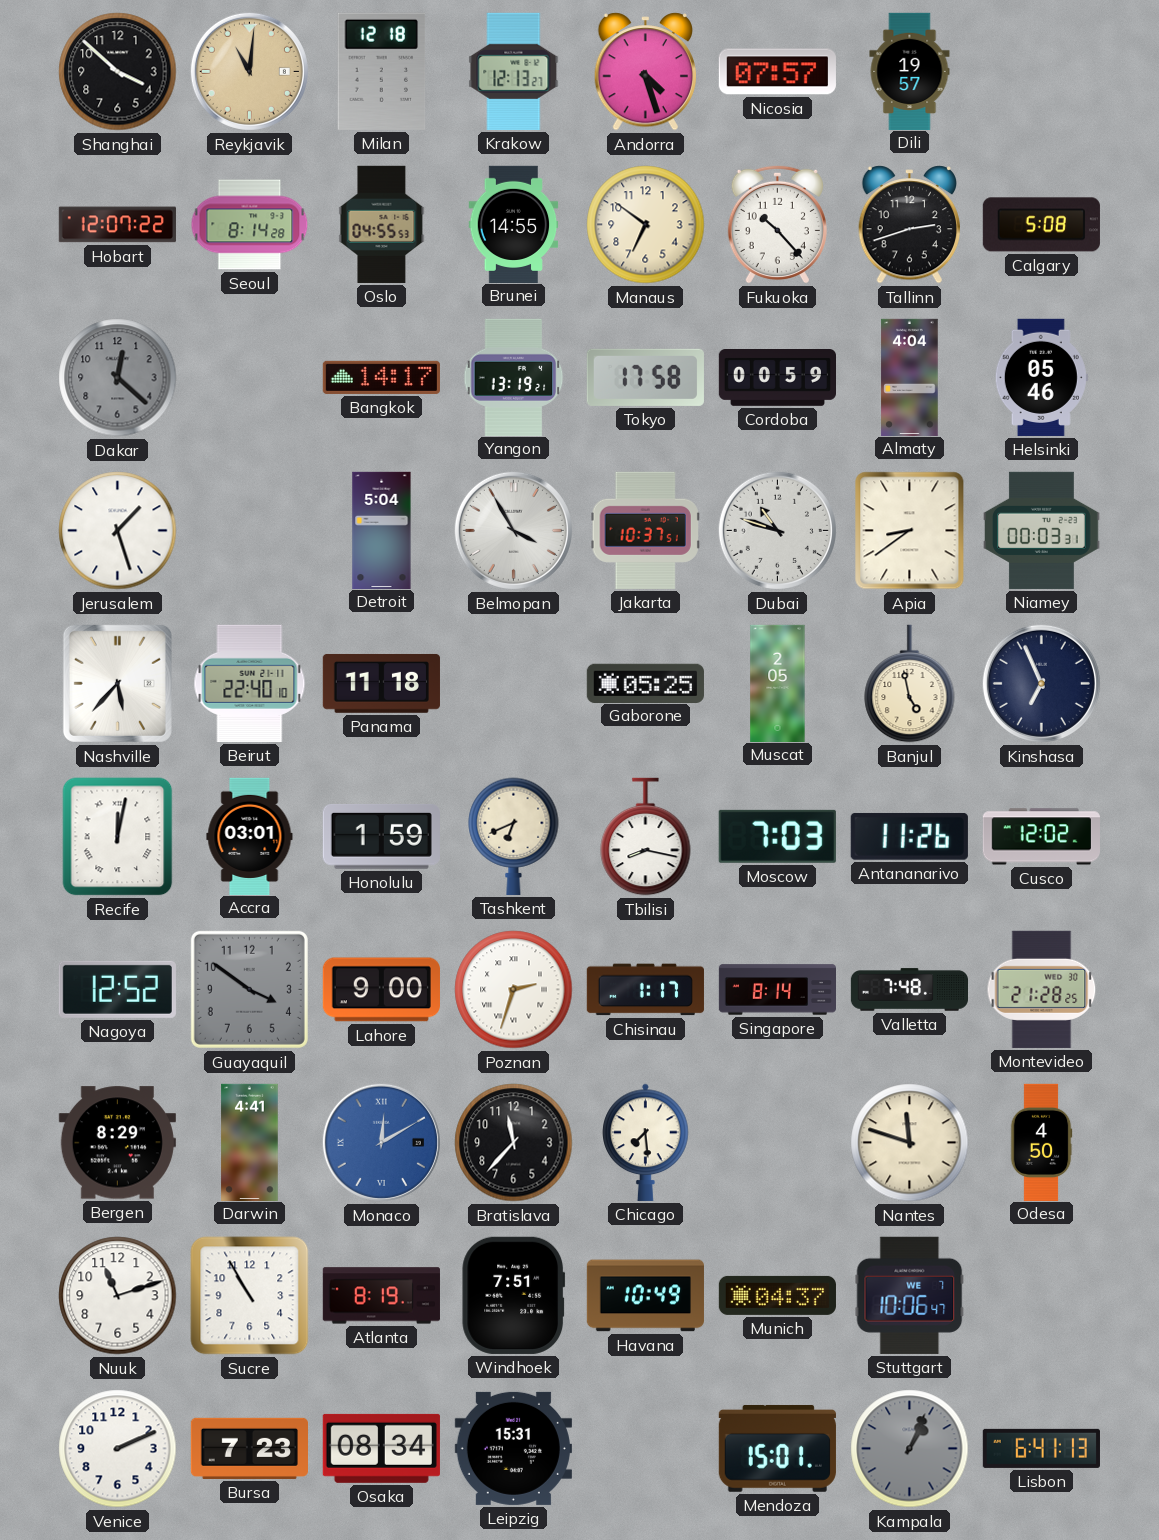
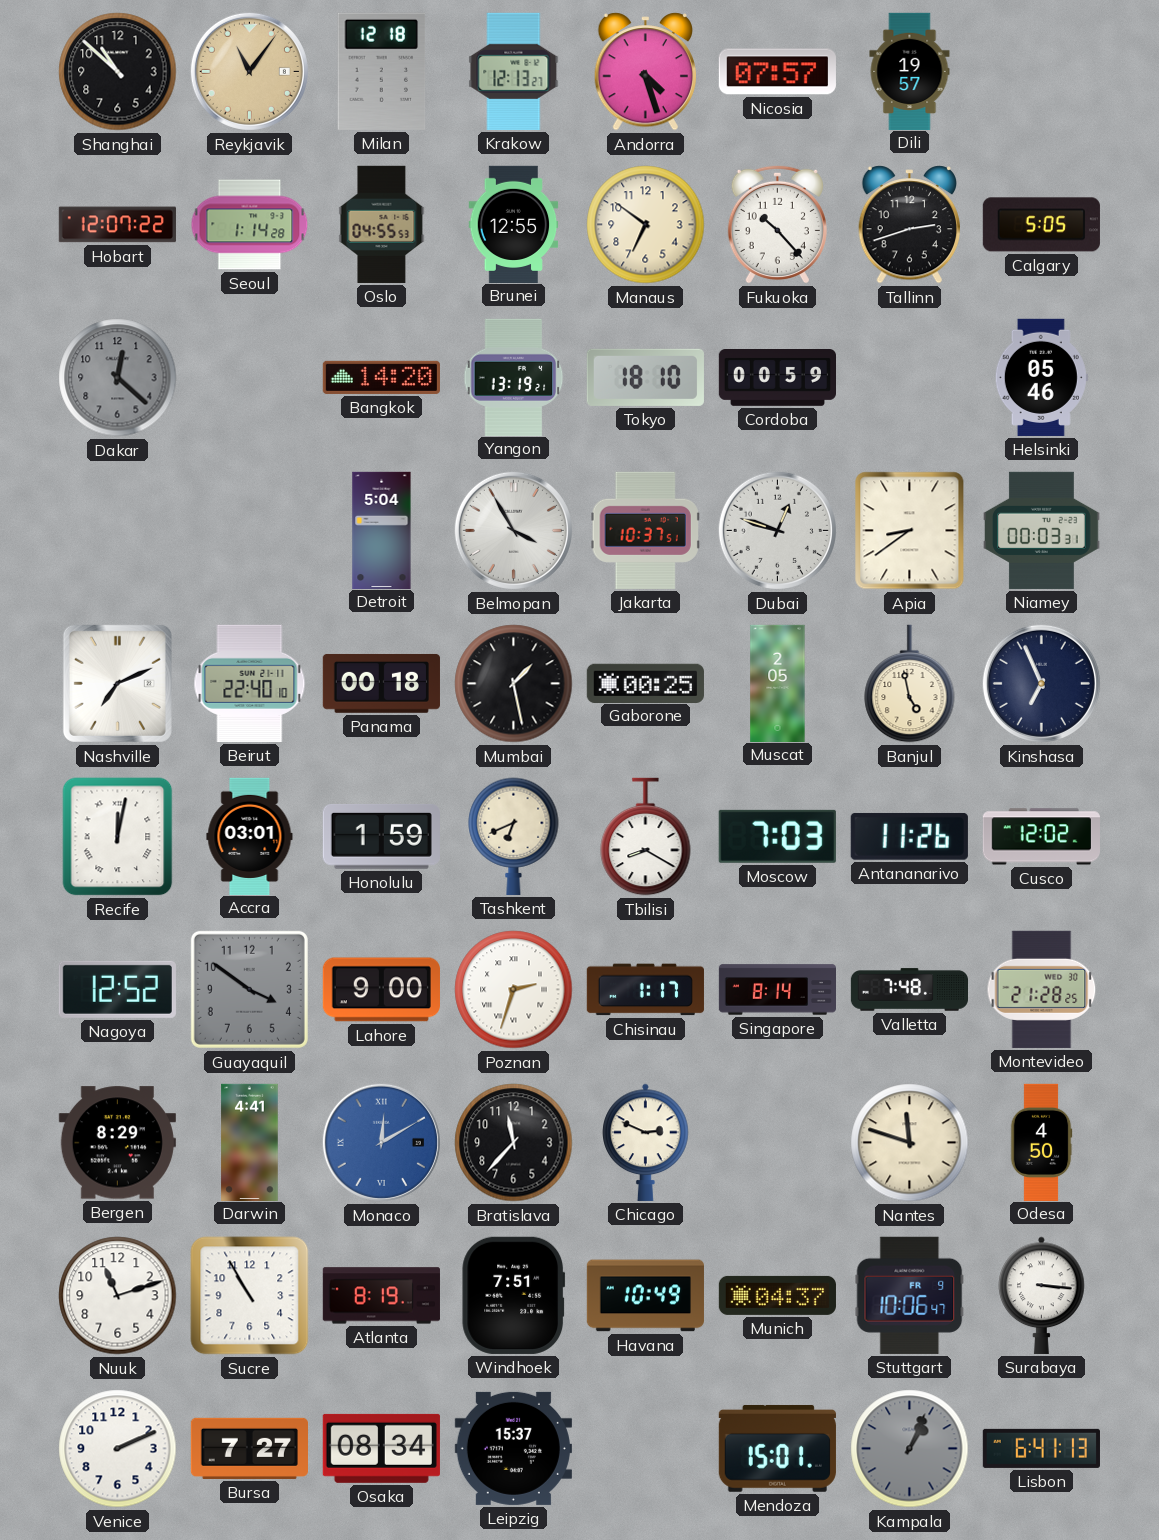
Shanghai: 3:52 -> 10:52
Reykjavik: 11:01 -> 11:06
Seoul: 8:14 -> 1:14
Brunei: 14:55 -> 12:55
Calgary: 5:08 -> 5:05
Bangkok: 14:17 -> 14:20
Tokyo: 17:58 -> 18:10
Almaty: 4:04 -> none
Jerusalem: 1:27 -> none
Dubai: 10:48 -> 12:48
Nashville: 5:37 -> 7:11
Panama: 11:18 -> 00:18
Mumbai: none -> 1:28
Gaborone: 05:25 -> 00:25
Tbilisi: 8:17 -> 8:20
Chicago: 7:29 -> 2:49
Stuttgart date: WE 7 -> FR 9
Surabaya: none -> 3:16
Bursa: 7:23 -> 7:27
Leipzig: 15:31 -> 15:37
